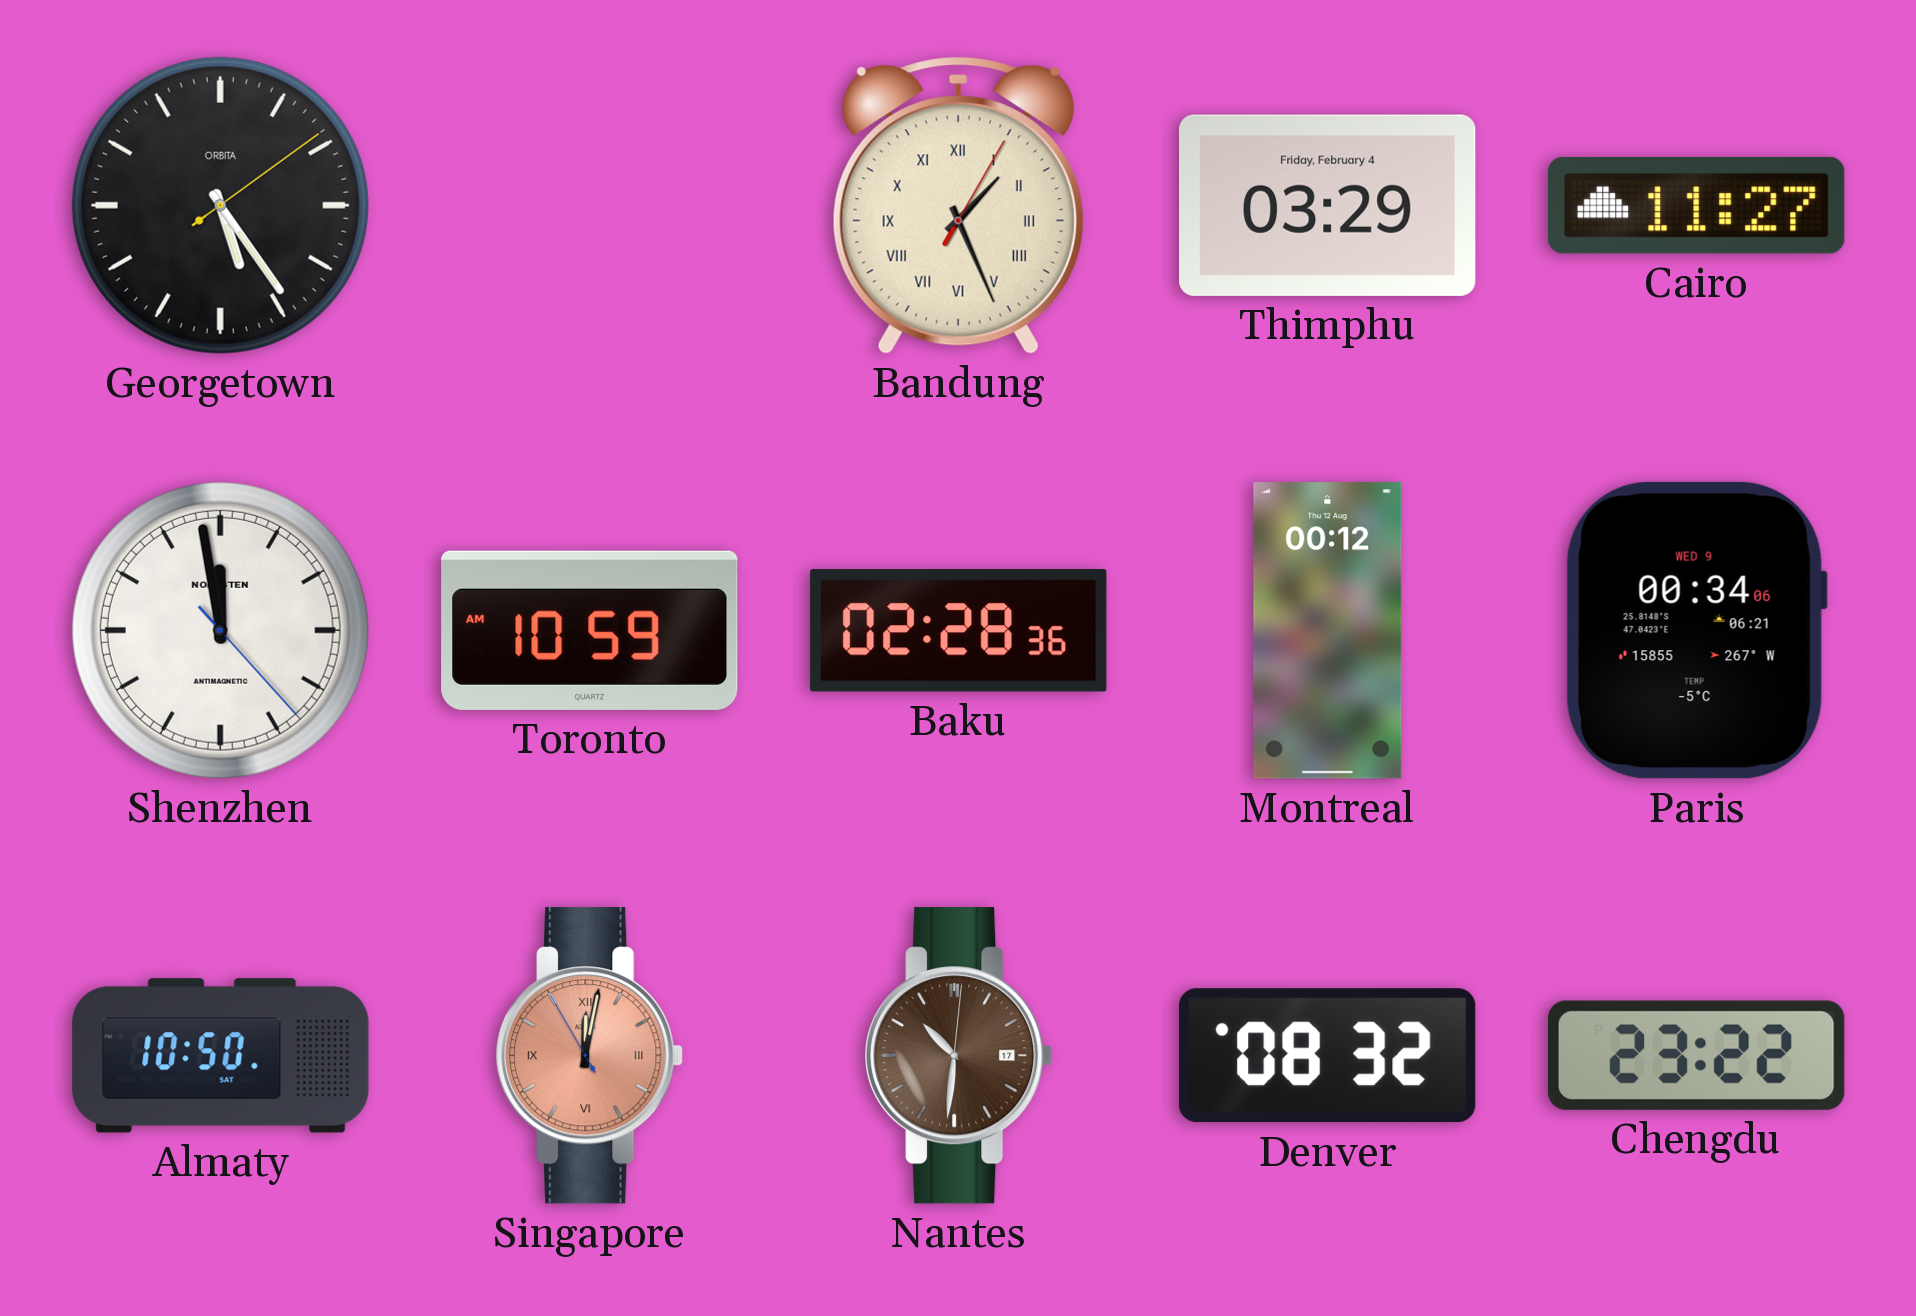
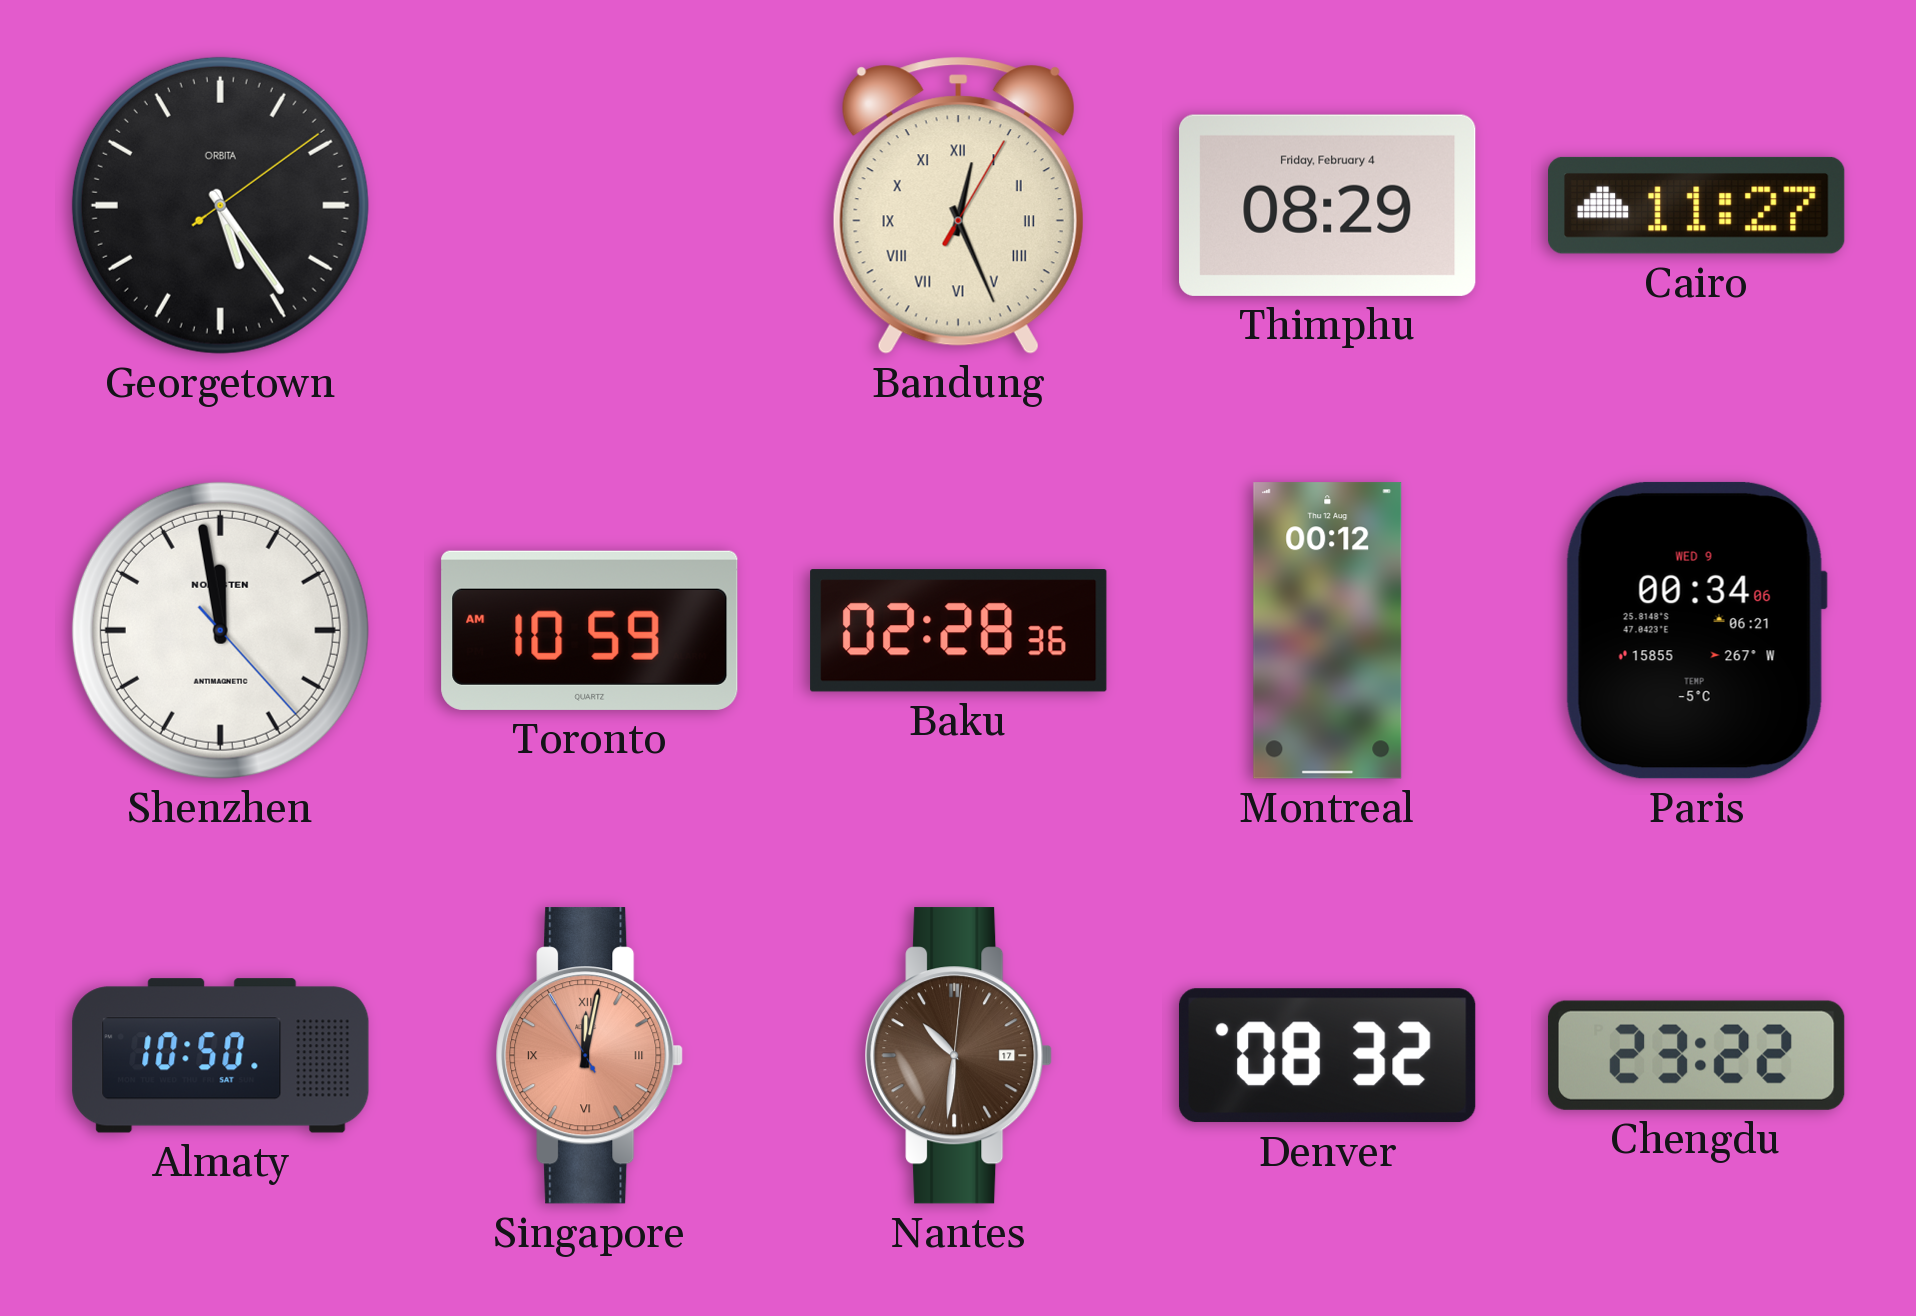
Bandung: 1:26 -> 12:26
Thimphu: 03:29 -> 08:29
